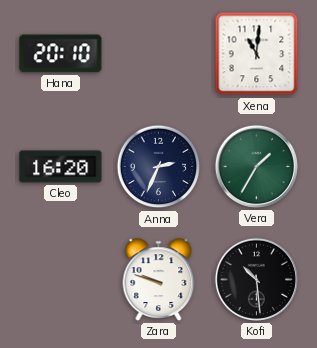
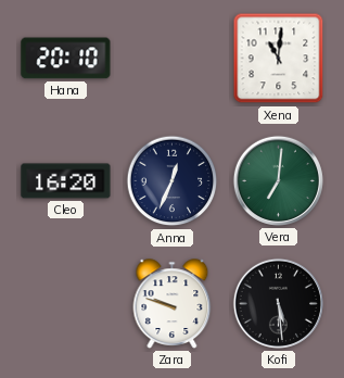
Anna: 2:34 -> 12:34
Vera: 1:35 -> 7:01
Kofi: 10:29 -> 5:29
